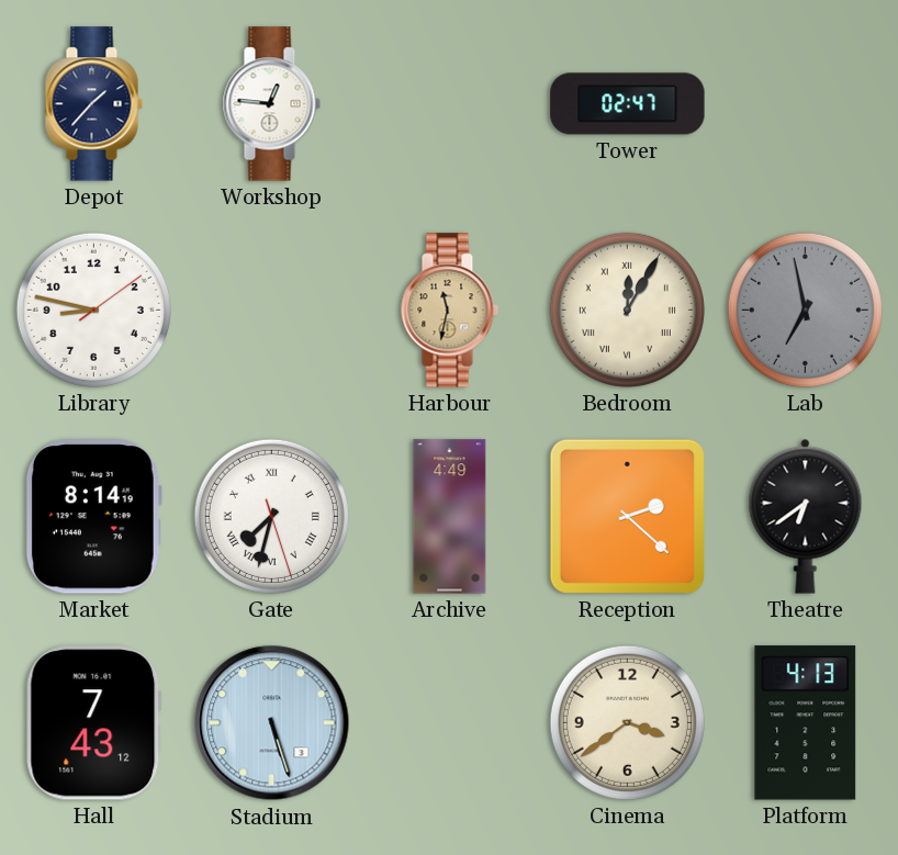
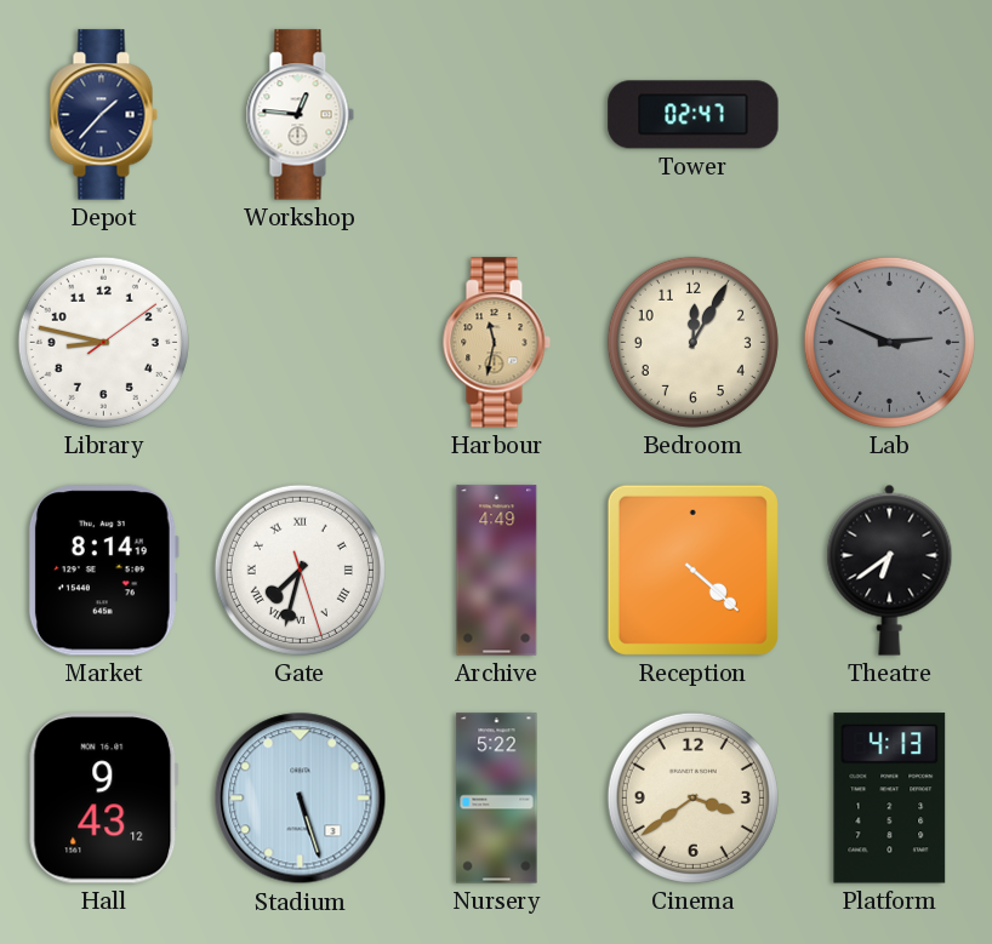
Bedroom numerals: Roman -> Arabic
Lab: 6:58 -> 2:49
Reception: 2:22 -> 4:22
Hall: 7:43 -> 9:43
Nursery: none -> 5:22
